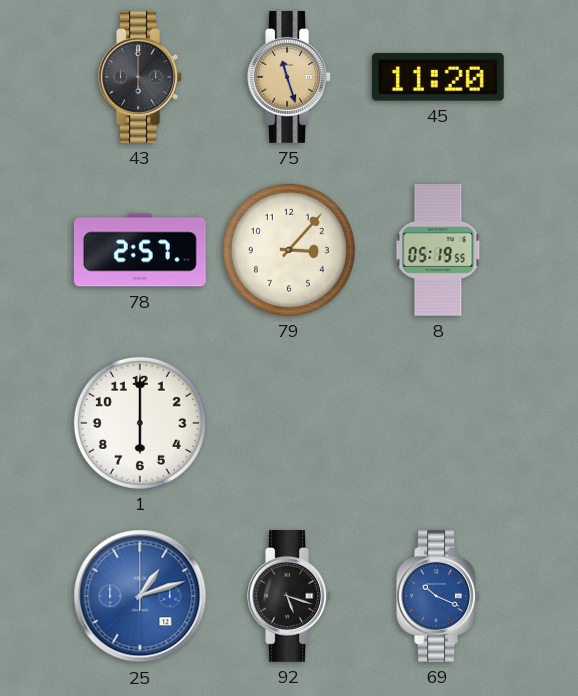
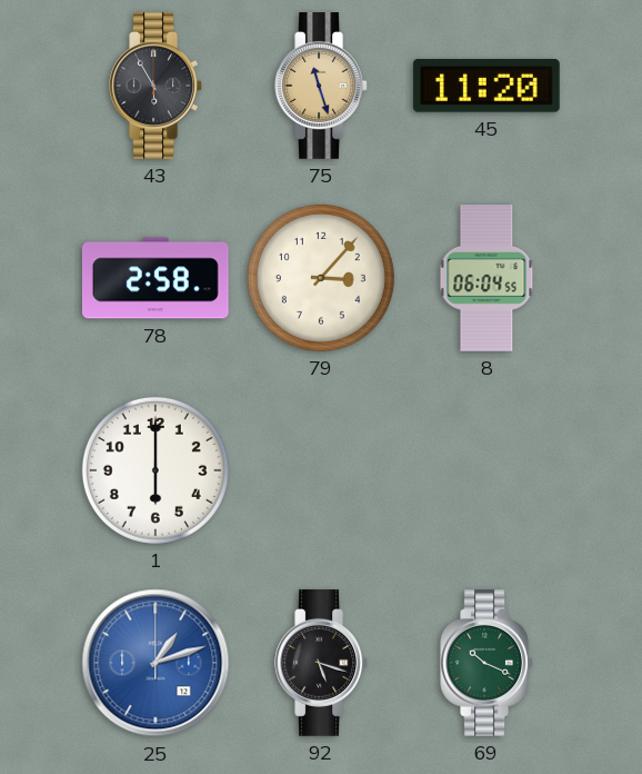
43: 6:00 -> 5:55
78: 2:57 -> 2:58
8: 05:19 -> 06:04
69 dial: blue -> green
